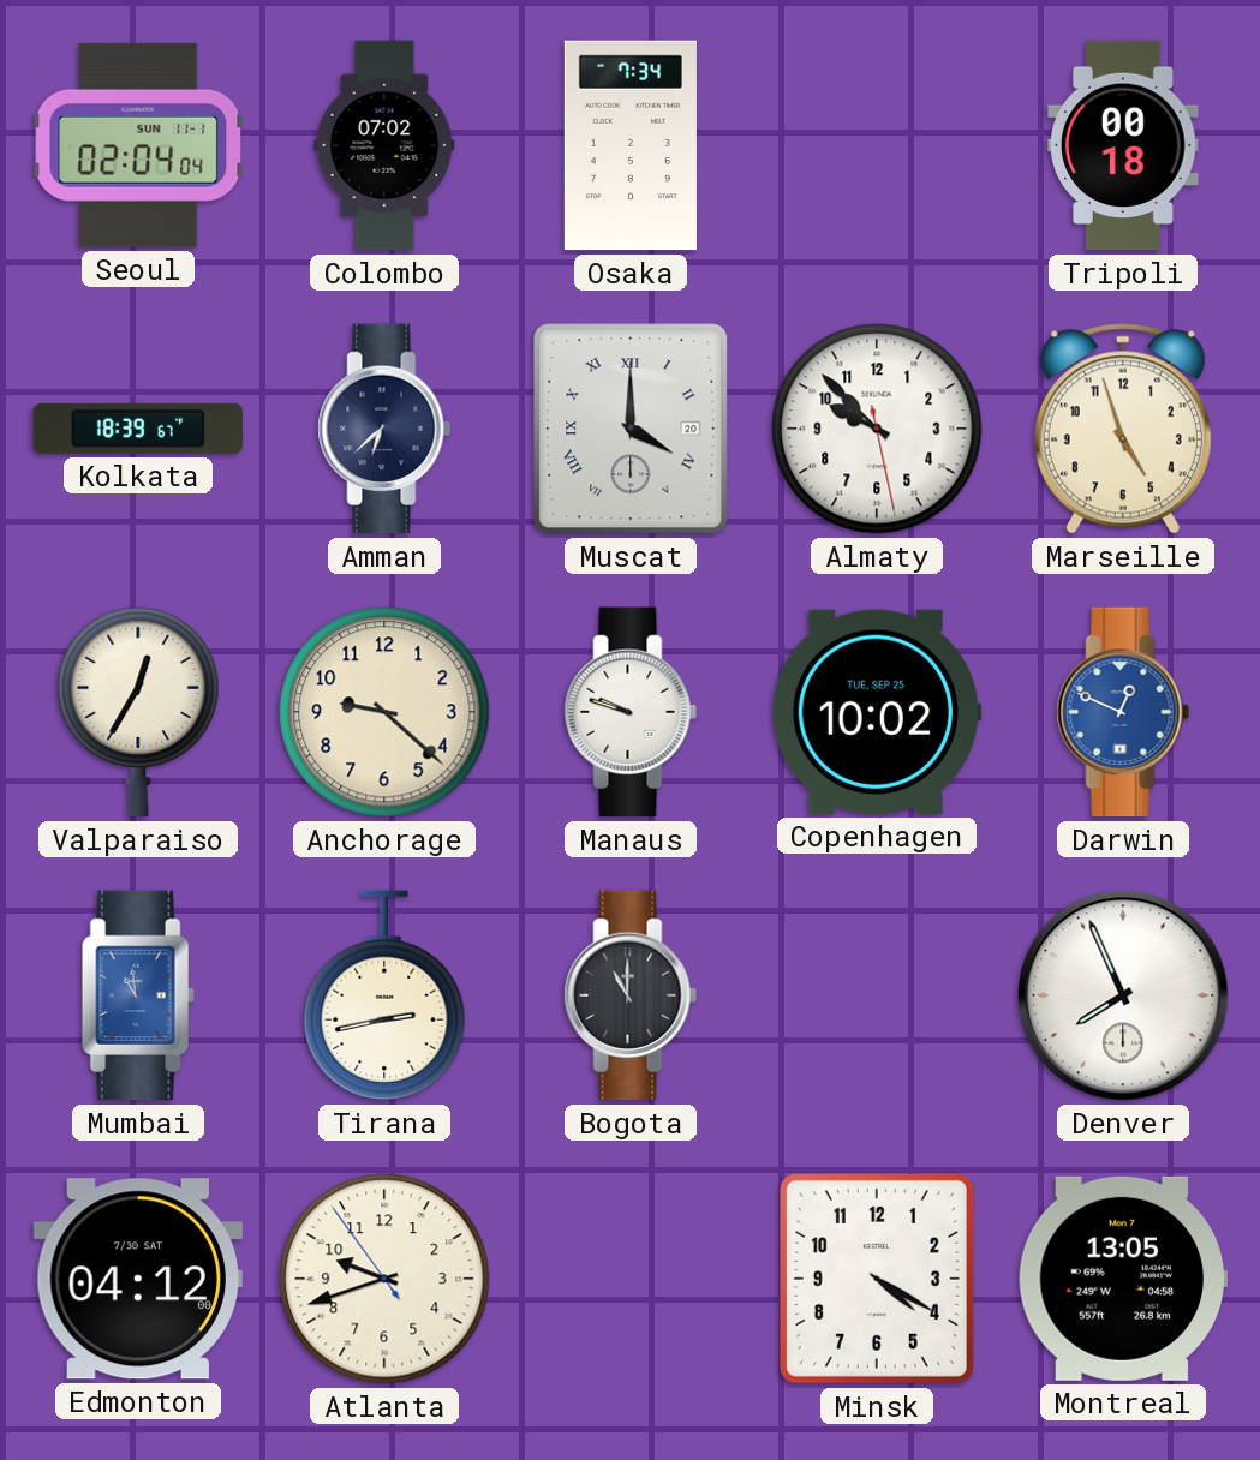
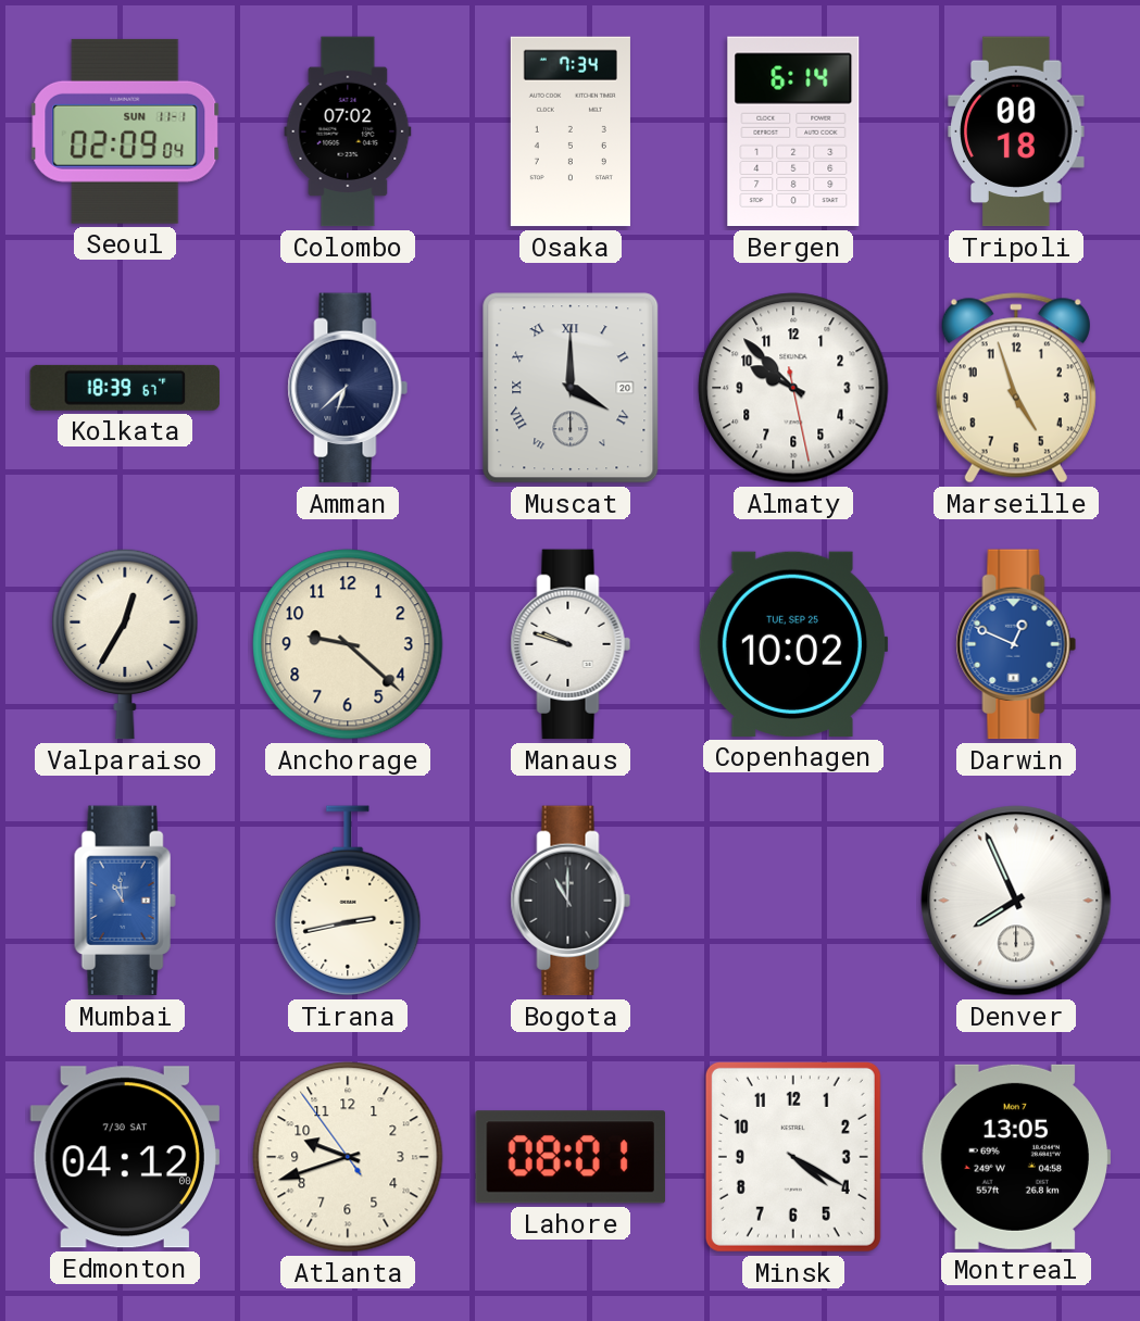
Seoul: 02:04 -> 02:09
Bergen: none -> 6:14
Lahore: none -> 08:01
